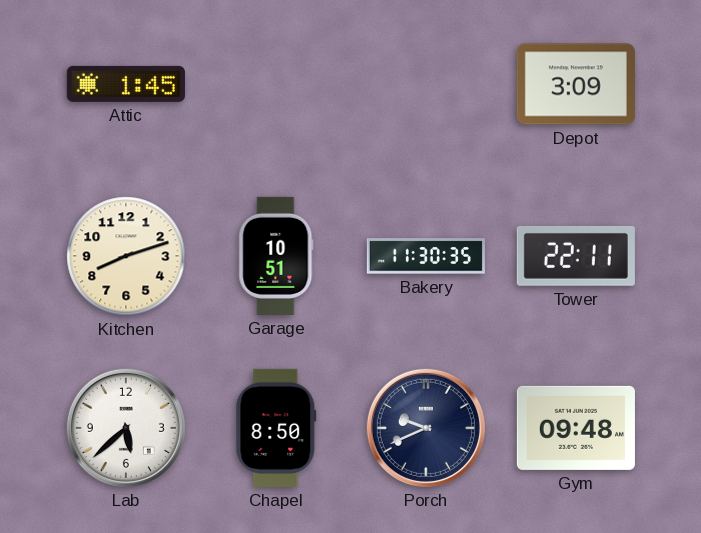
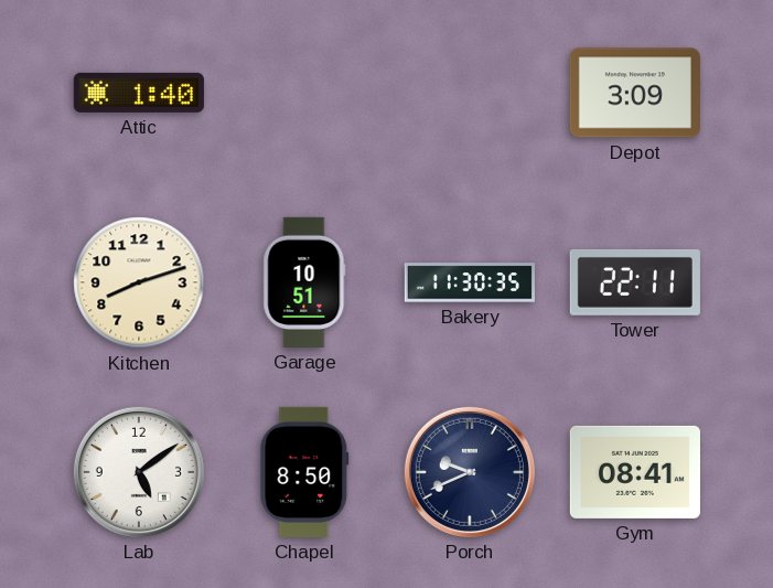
Attic: 1:45 -> 1:40
Lab: 5:38 -> 5:09
Gym: 09:48 -> 08:41
